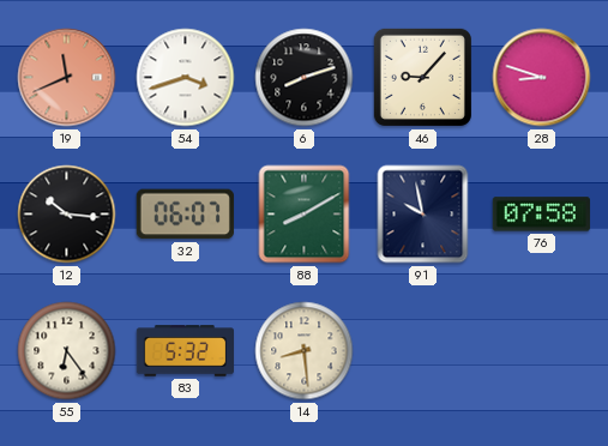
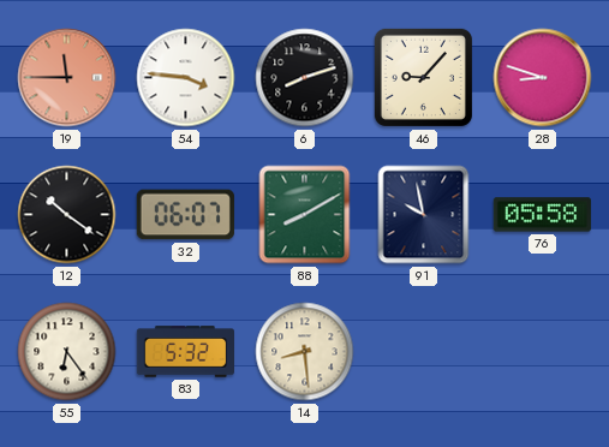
19: 11:41 -> 11:45
54: 3:42 -> 3:46
12: 10:16 -> 10:21
76: 07:58 -> 05:58
